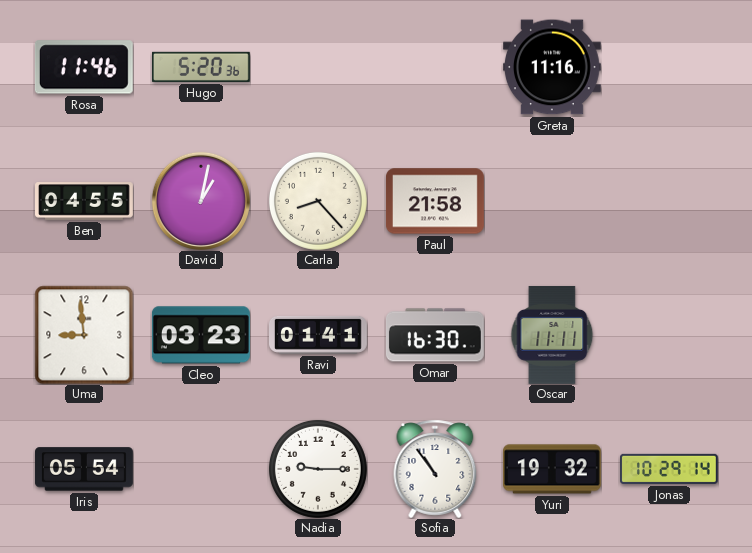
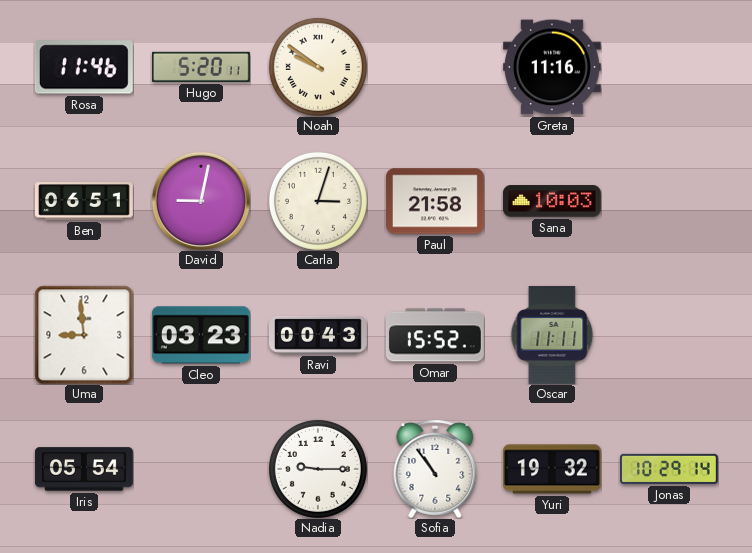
Hugo: 5:20:36 -> 5:20:11
Noah: none -> 9:51
Ben: 04:55 -> 06:51
David: 1:02 -> 9:02
Carla: 8:23 -> 3:03
Sana: none -> 10:03
Ravi: 01:41 -> 00:43
Omar: 16:30 -> 15:52
